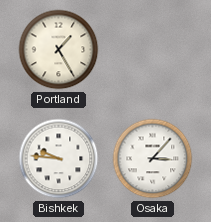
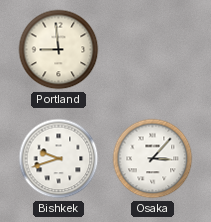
Portland: 1:25 -> 8:59
Bishkek: 9:46 -> 9:42
